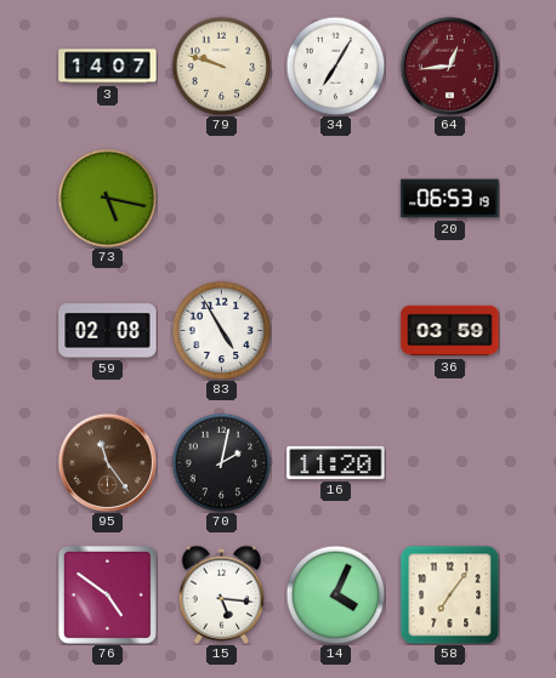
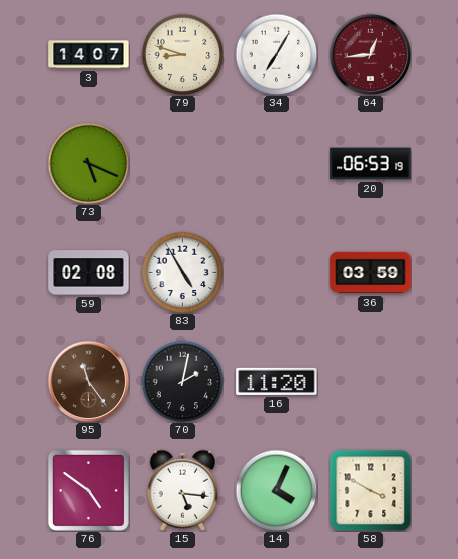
79: 9:48 -> 8:48
73: 5:17 -> 5:19
58: 7:06 -> 3:50
